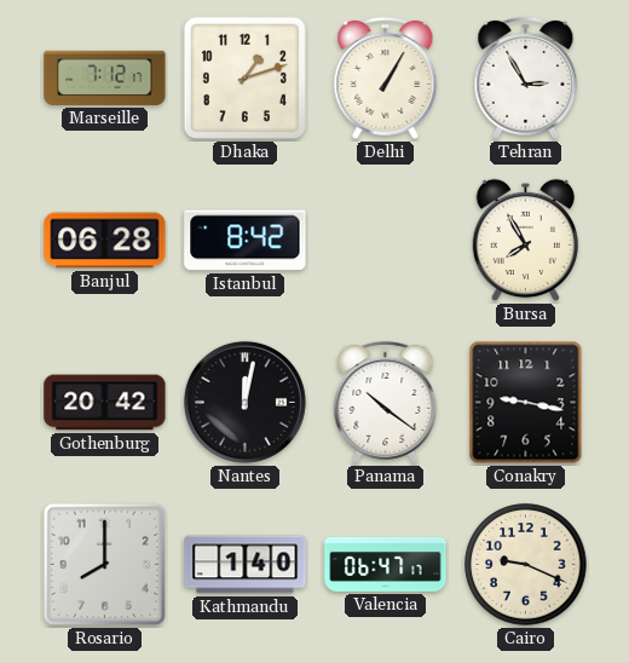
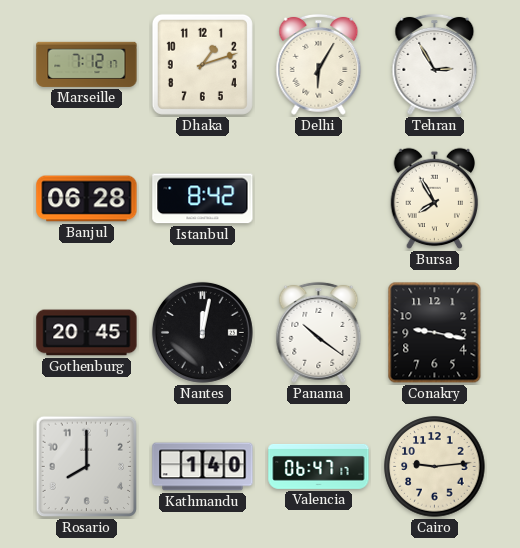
Delhi: 1:05 -> 6:05
Gothenburg: 20:42 -> 20:45
Cairo: 9:19 -> 9:14
